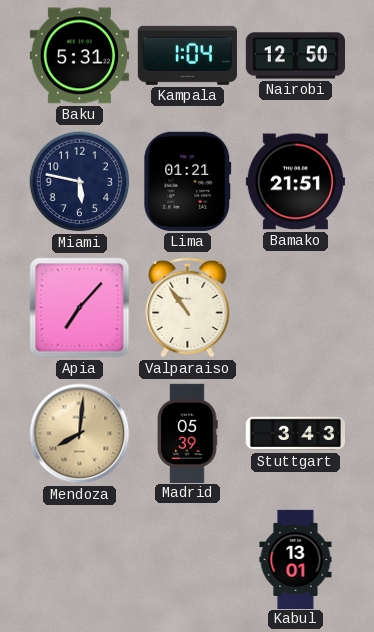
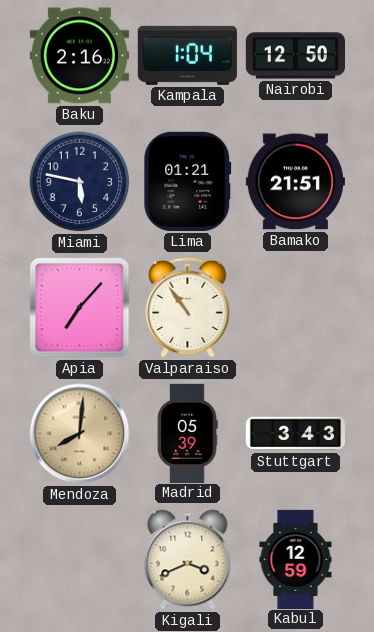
Baku: 5:31 -> 2:16
Kigali: none -> 3:41
Kabul: 13:01 -> 12:59
